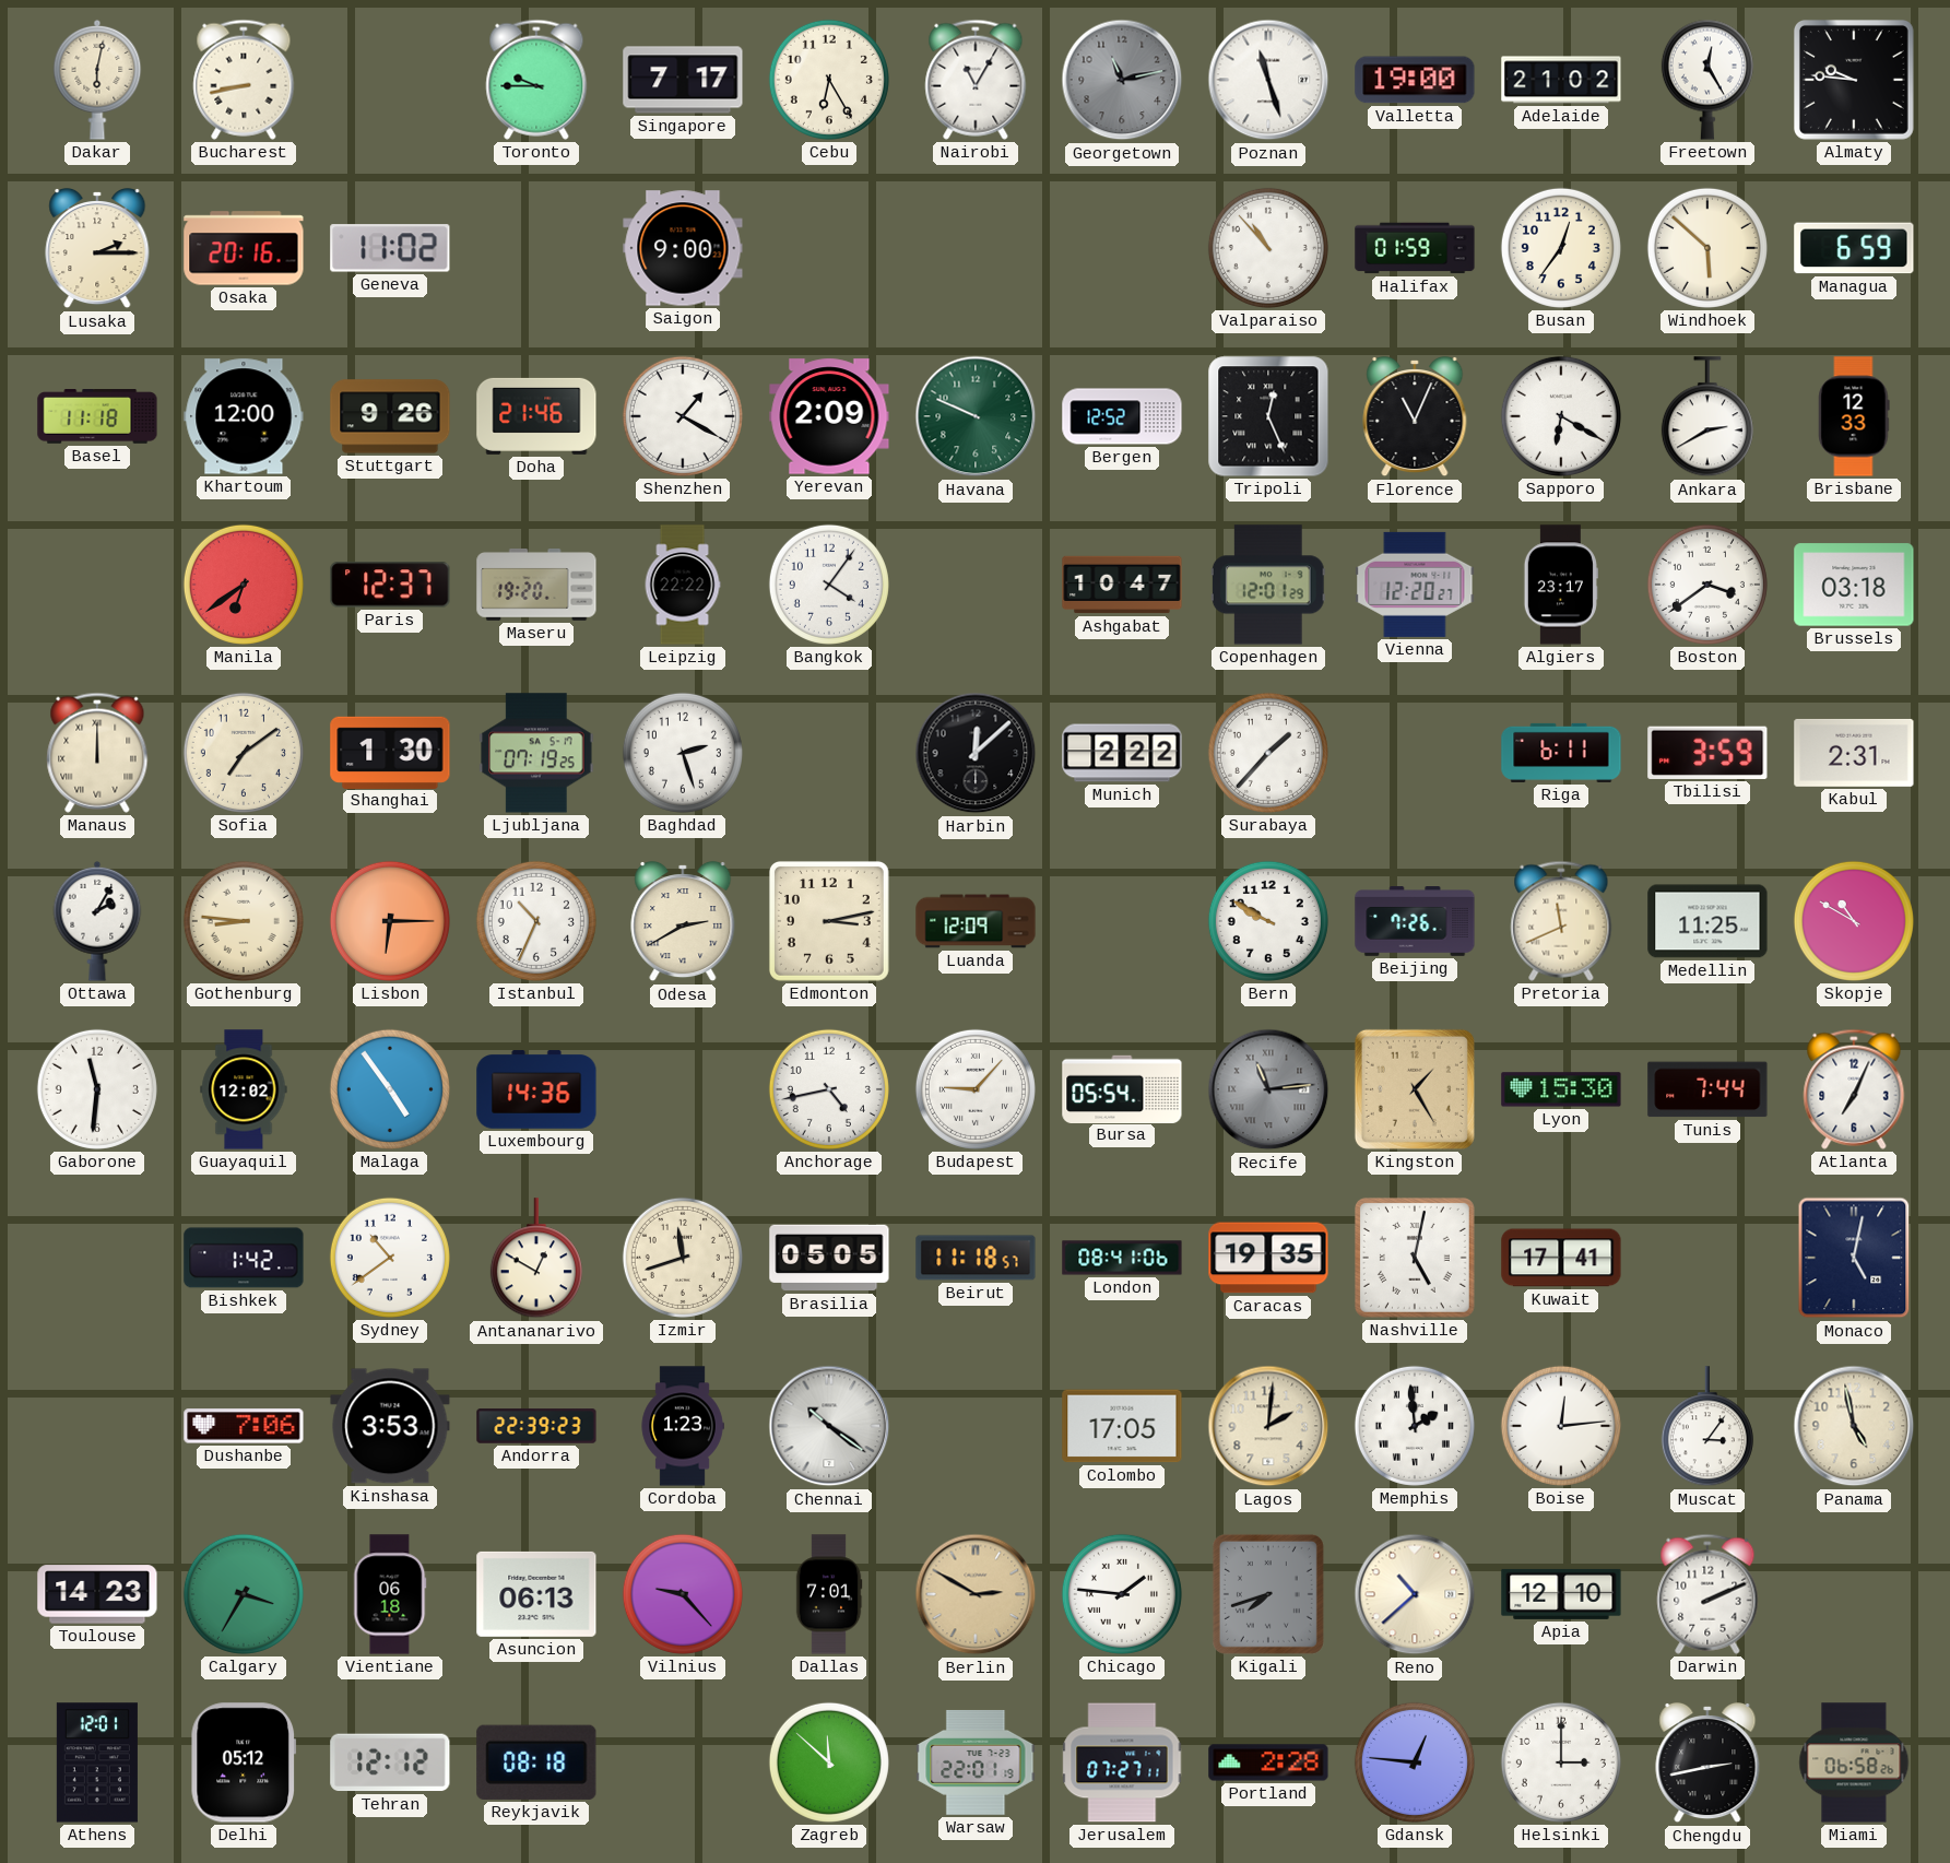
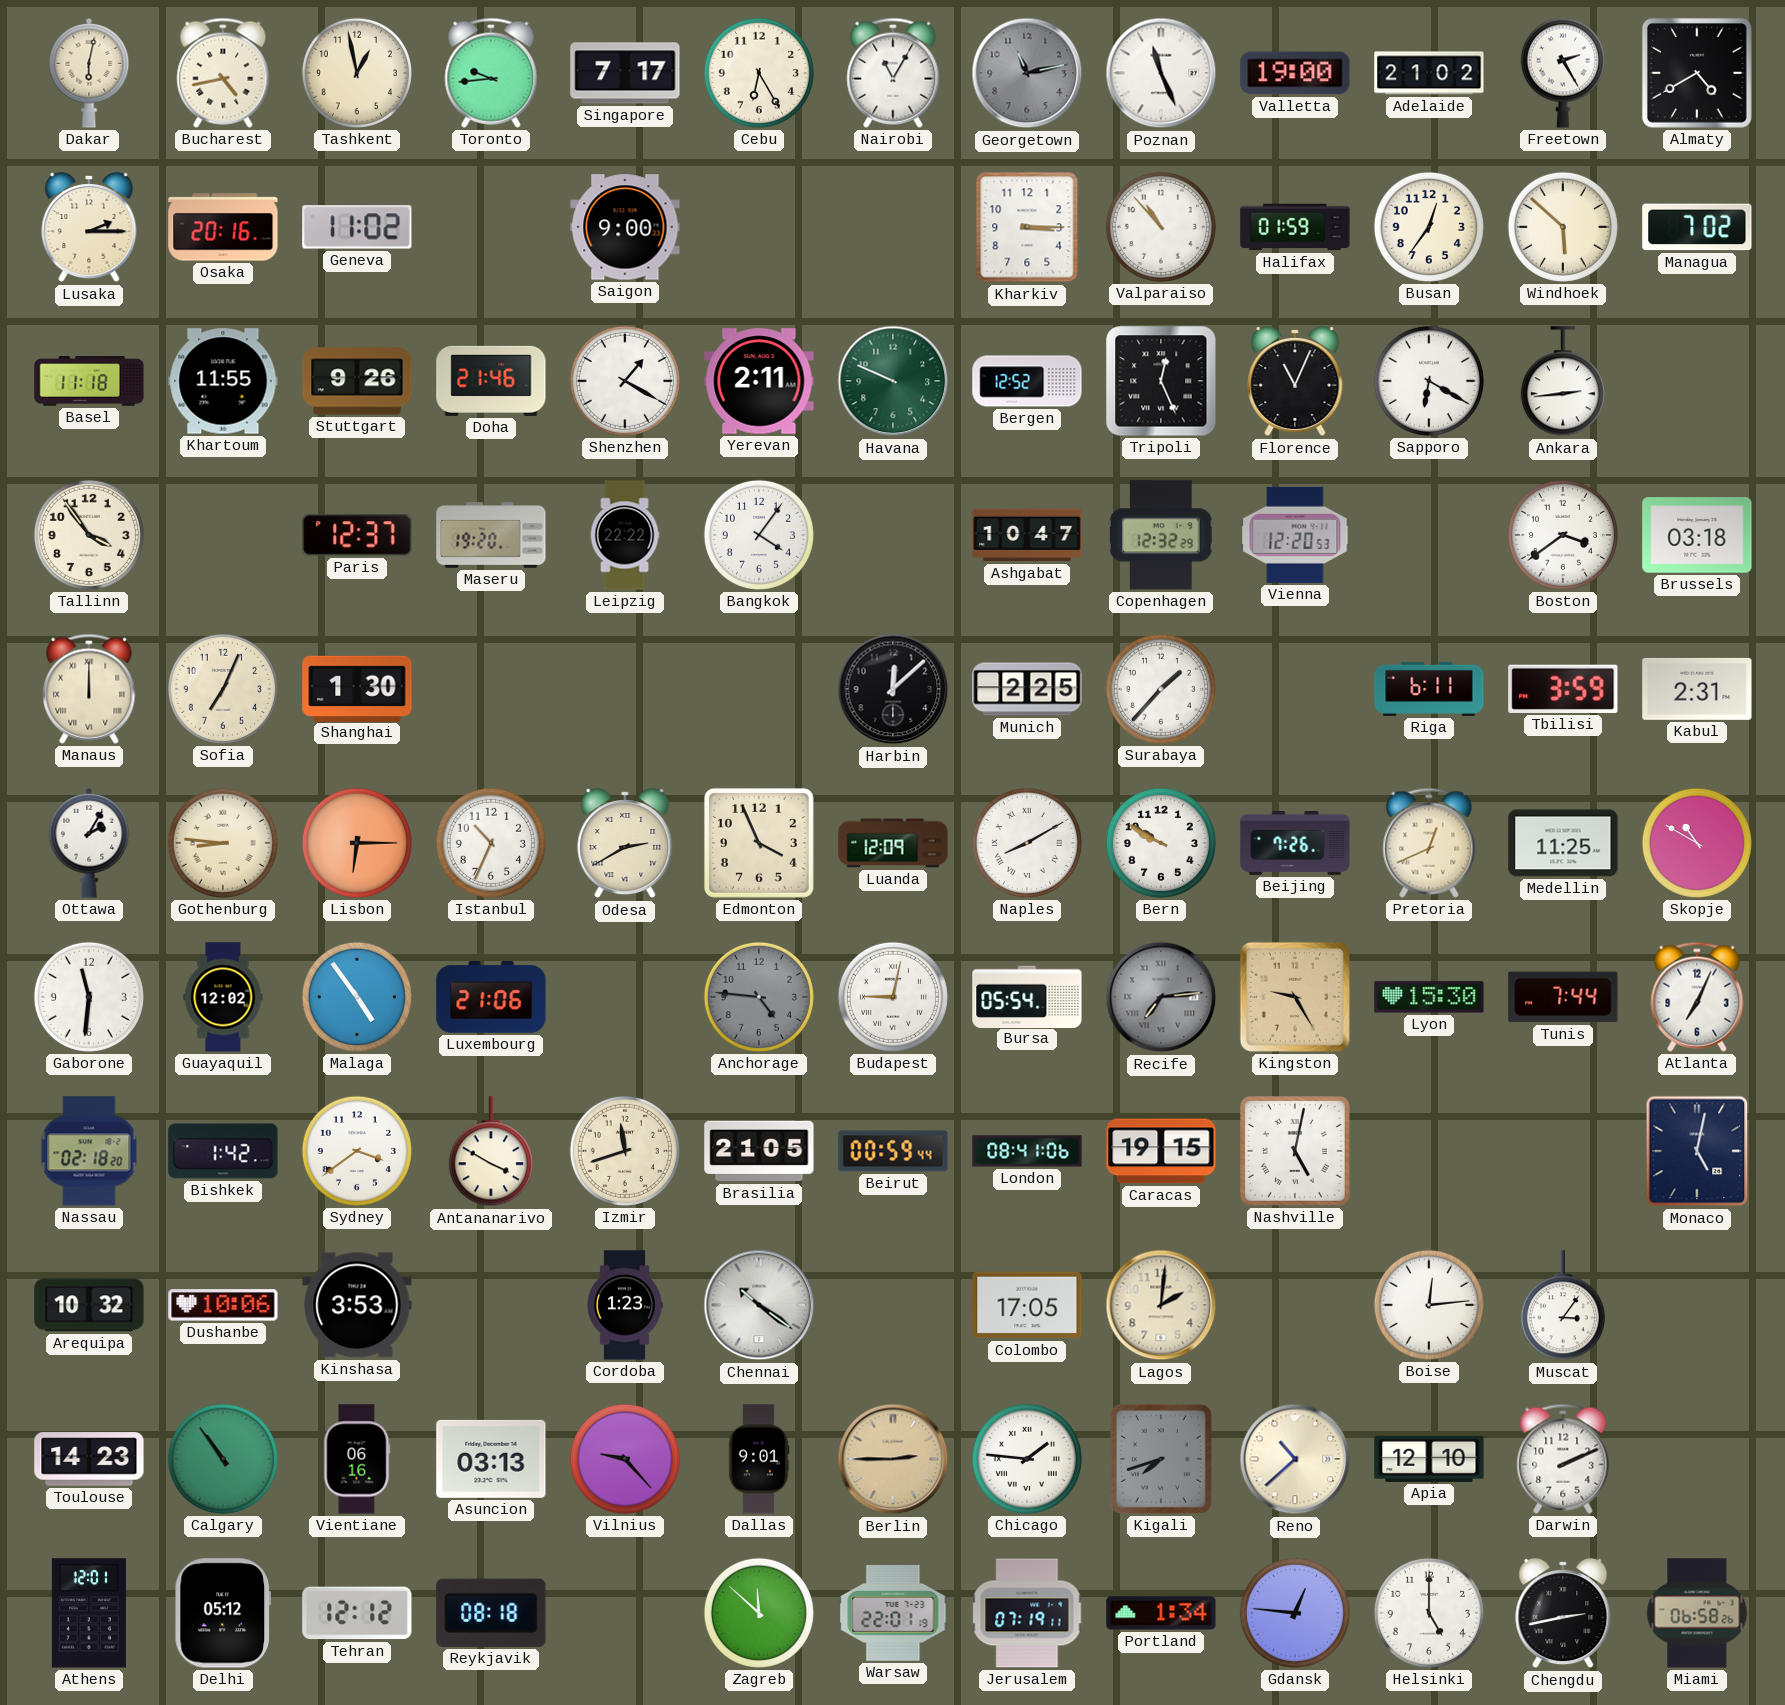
Bucharest: 8:43 -> 4:43
Tashkent: none -> 12:58
Toronto: 9:45 -> 9:44
Poznan: 11:27 -> 11:26
Freetown: 12:25 -> 2:25
Almaty: 9:46 -> 4:40
Kharkiv: none -> 3:15
Managua: 6:59 -> 7:02
Khartoum: 12:00 -> 11:55
Yerevan: 2:09 -> 2:11
Ankara: 2:40 -> 2:44
Brisbane: 12:33 -> none
Tallinn: none -> 3:54
Manila: 6:39 -> none
Copenhagen: 12:01 -> 12:32
Vienna: 12:20:27 -> 12:20:53
Algiers: 23:17 -> none
Sofia: 7:09 -> 7:04
Ljubljana: 07:19 -> none
Baghdad: 2:27 -> none
Munich: 2:22 -> 2:25
Edmonton: 3:13 -> 3:56
Naples: none -> 8:10
Pretoria: 11:41 -> 12:41
Luxembourg: 14:36 -> 21:06
Anchorage: 4:43 -> 4:46
Anchorage dial: white -> grey
Budapest: 9:07 -> 9:02
Recife: 11:14 -> 7:14
Kingston: 1:25 -> 9:25
Nassau: none -> 02:18
Sydney: 10:39 -> 3:39
Antananarivo: 12:50 -> 3:50
Brasilia: 05:05 -> 21:05
Beirut: 11:18 -> 00:59
Caracas: 19:35 -> 19:15
Kuwait: 17:41 -> none
Arequipa: none -> 10:32
Dushanbe: 7:06 -> 10:06
Andorra: 22:39 -> none
Memphis: 1:59 -> none
Panama: 4:58 -> none
Calgary: 3:35 -> 10:54
Vientiane: 06:18 -> 06:16
Asuncion: 06:13 -> 03:13
Dallas: 7:01 -> 9:01
Berlin: 2:50 -> 2:45
Jerusalem: 07:27 -> 07:19
Portland: 2:28 -> 1:34
Helsinki: 3:00 -> 5:00
